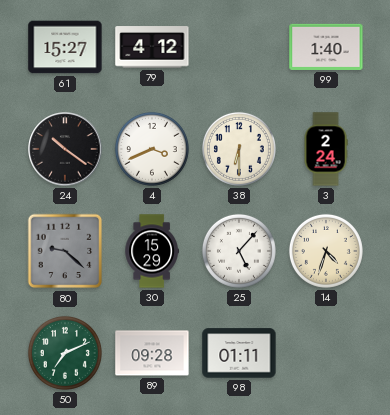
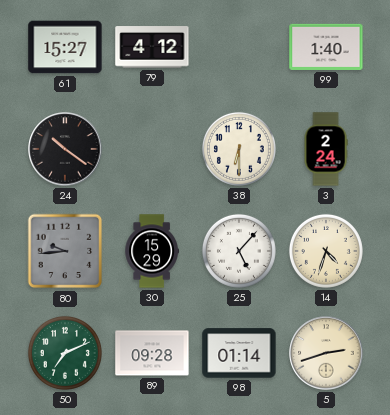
4: 3:41 -> none
80: 9:22 -> 9:44
98: 01:11 -> 01:14
5: none -> 2:42
